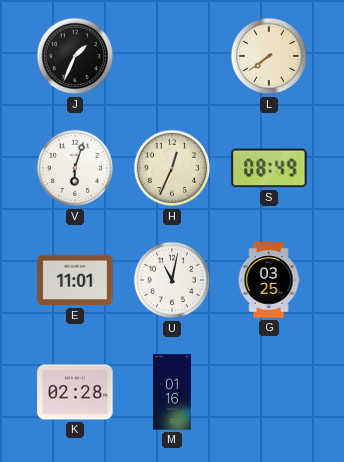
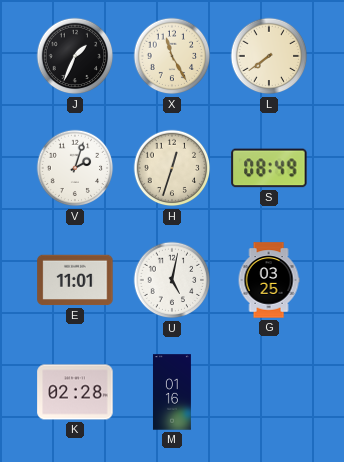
X: none -> 11:25
V: 6:03 -> 2:03
H: 12:34 -> 12:33
U: 11:02 -> 5:02
